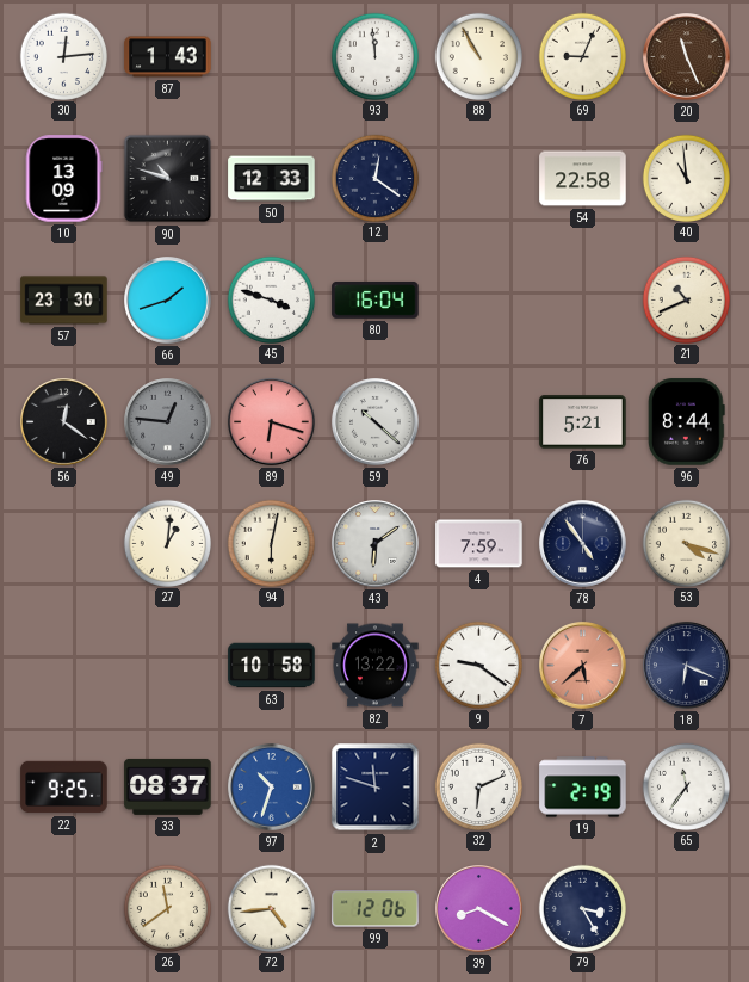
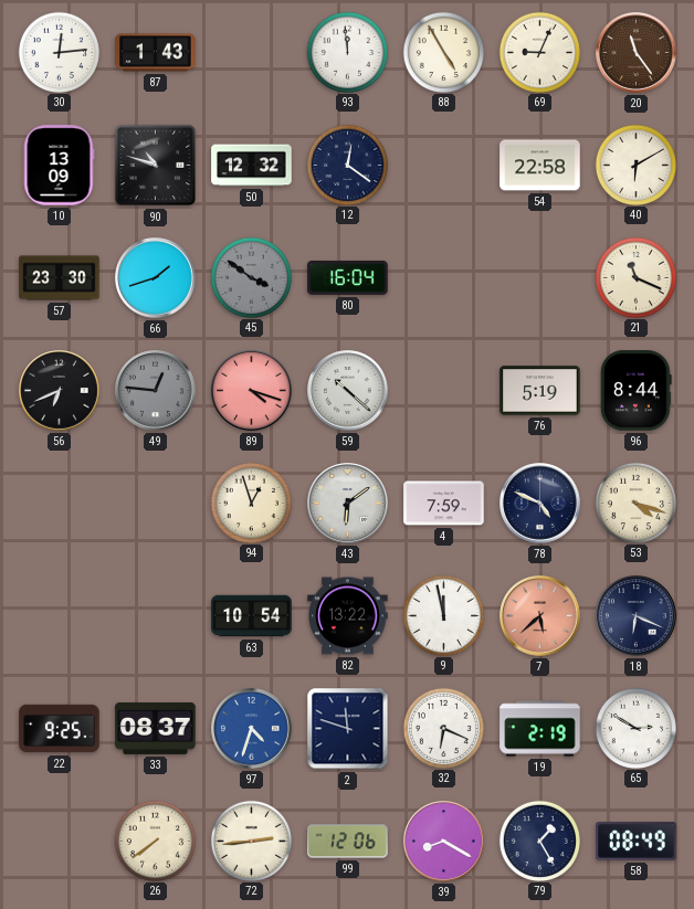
88: 10:55 -> 4:55
20: 11:26 -> 11:24
50: 12:33 -> 12:32
40: 10:59 -> 6:10
45: 3:48 -> 3:51
45 dial: white -> grey
21: 10:41 -> 11:19
56: 12:21 -> 6:41
89: 6:18 -> 4:18
76: 5:21 -> 5:19
27: 1:01 -> none
94: 6:02 -> 12:57
78: 4:54 -> 4:49
63: 10:58 -> 10:54
9: 9:21 -> 11:58
97: 10:33 -> 4:33
32: 6:11 -> 6:19
65: 11:36 -> 2:50
26: 11:39 -> 7:39
72: 4:44 -> 2:44
79: 3:25 -> 1:25
58: none -> 08:49
